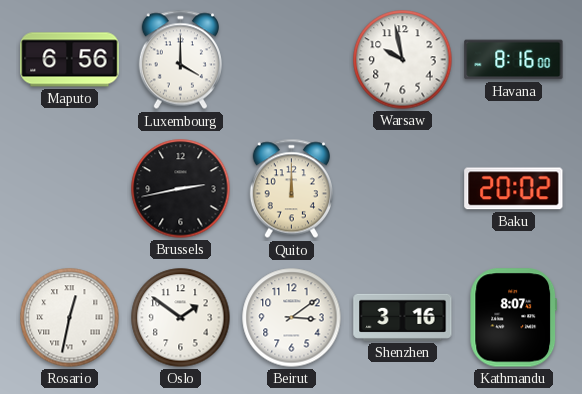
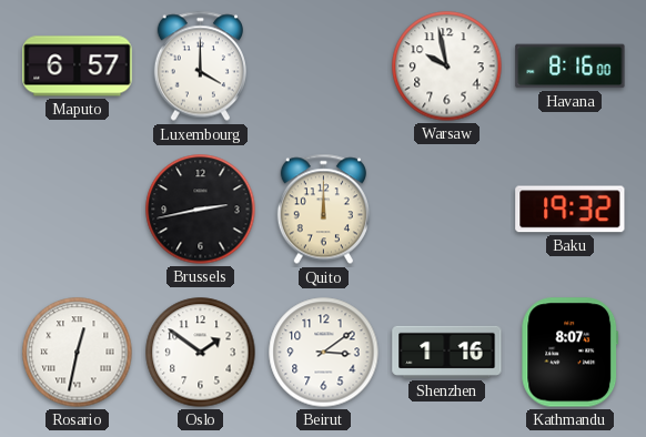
Maputo: 6:56 -> 6:57
Baku: 20:02 -> 19:32
Shenzhen: 3:16 -> 1:16
